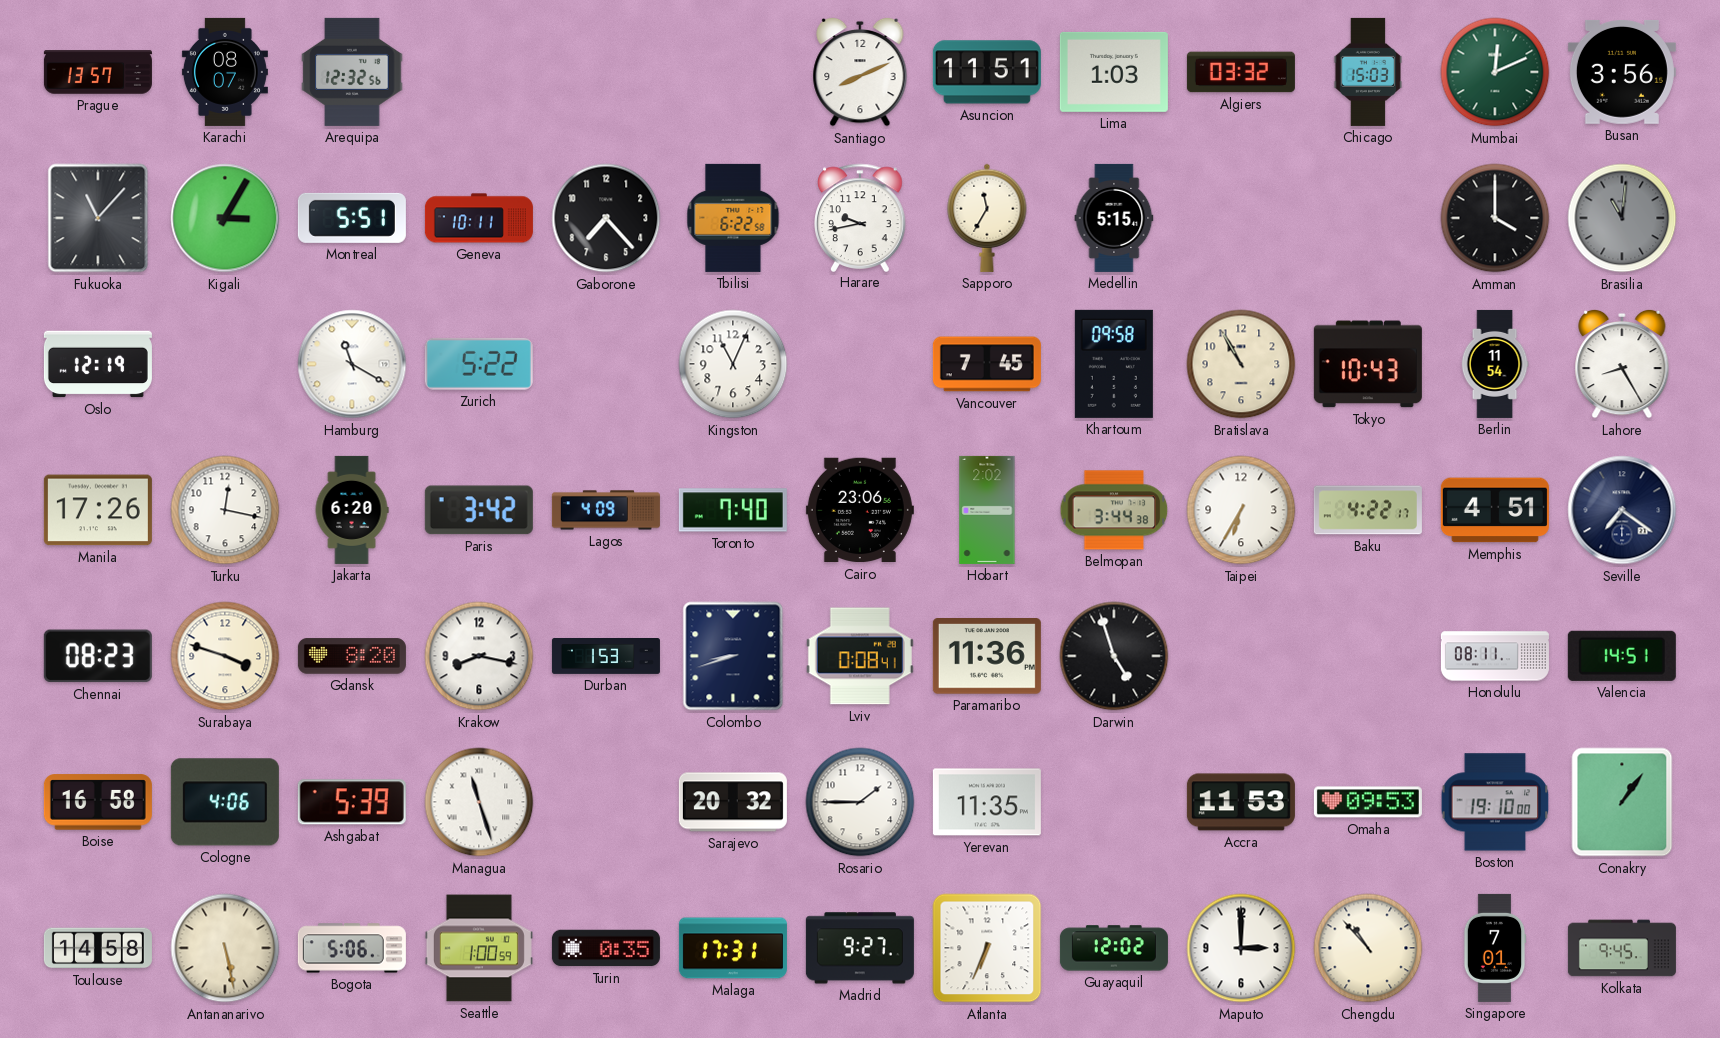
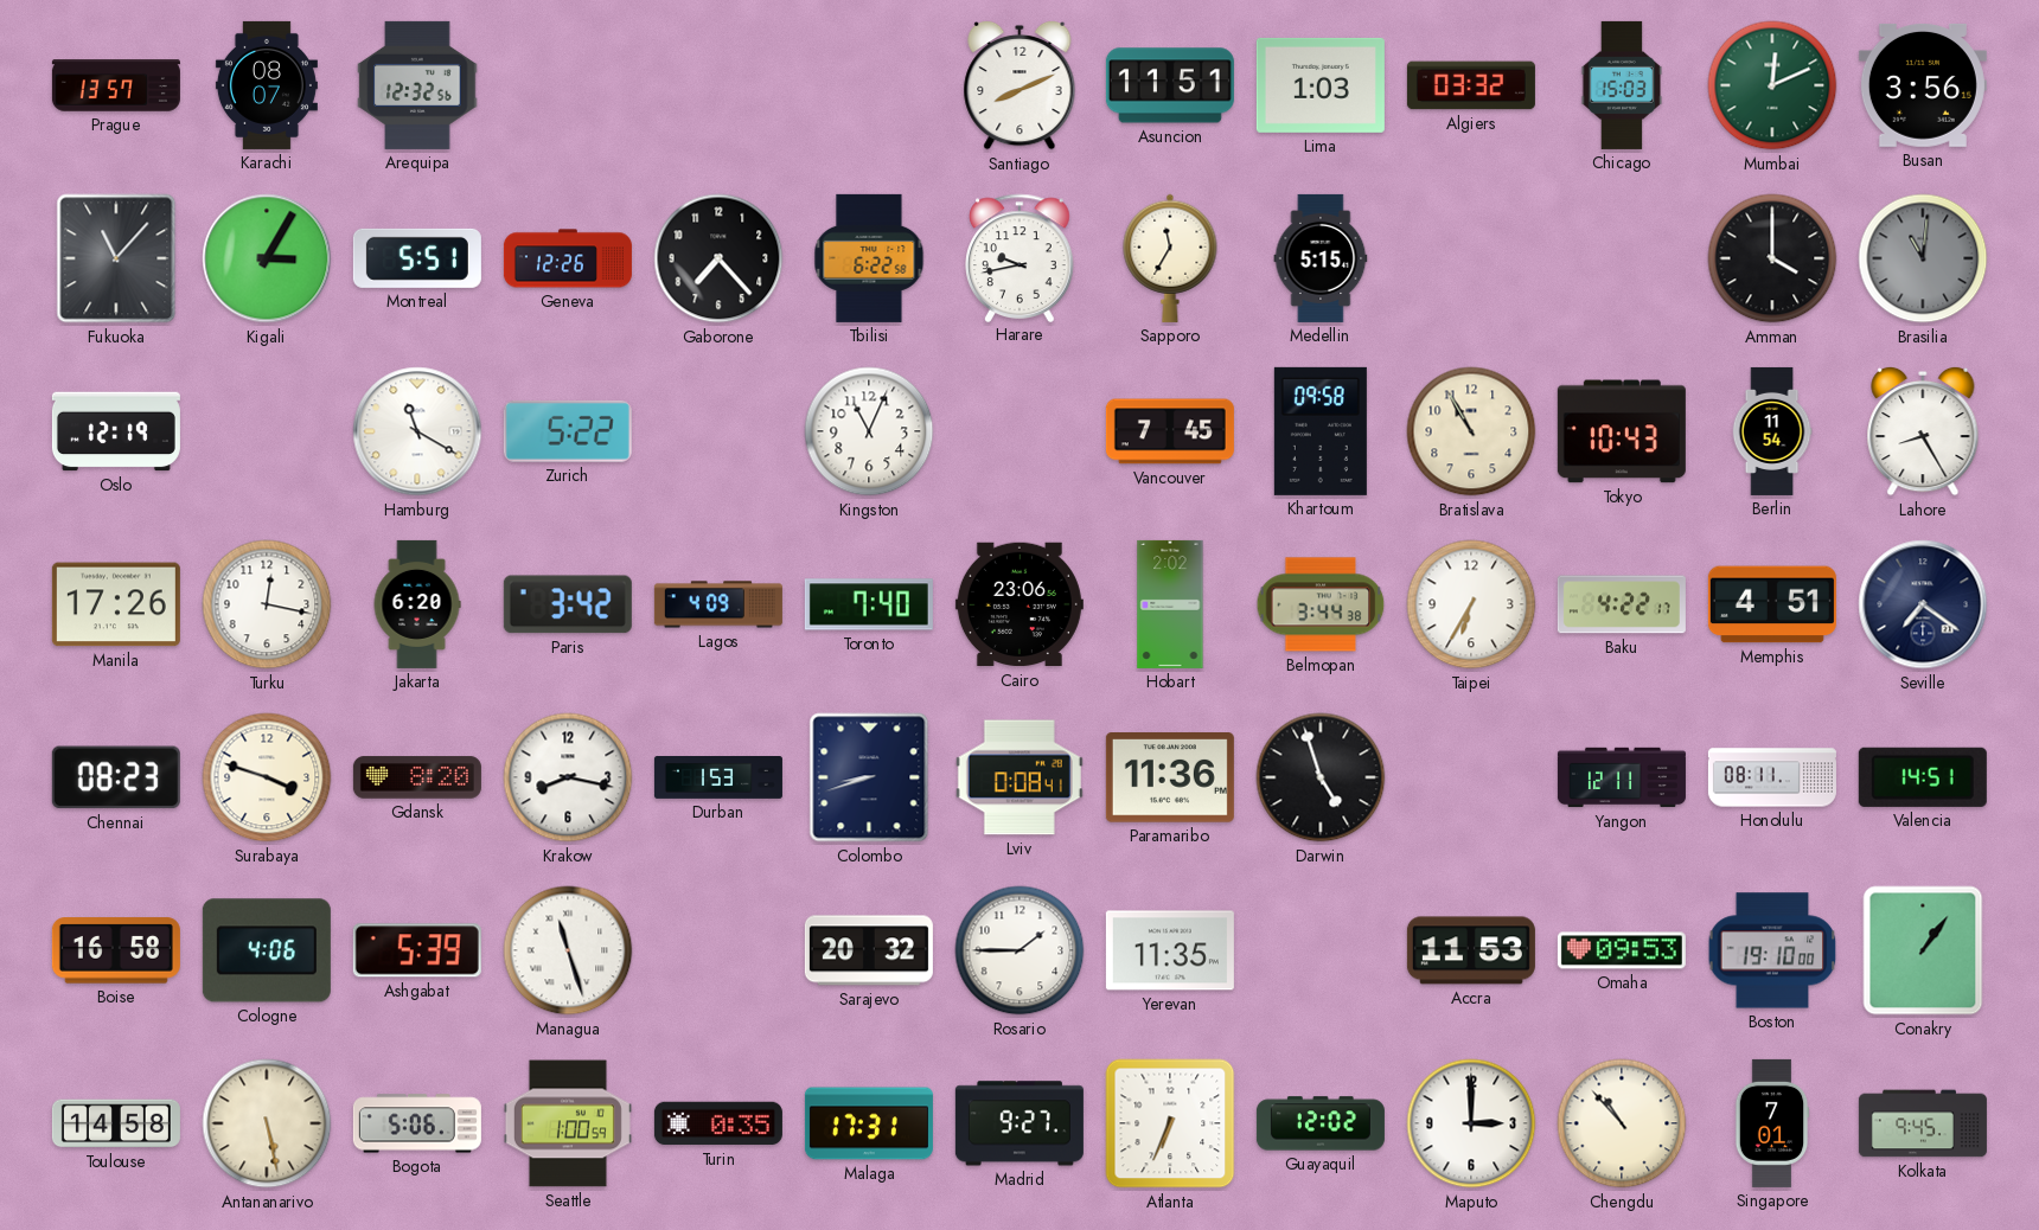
Geneva: 10:11 -> 12:26
Yangon: none -> 12:11
